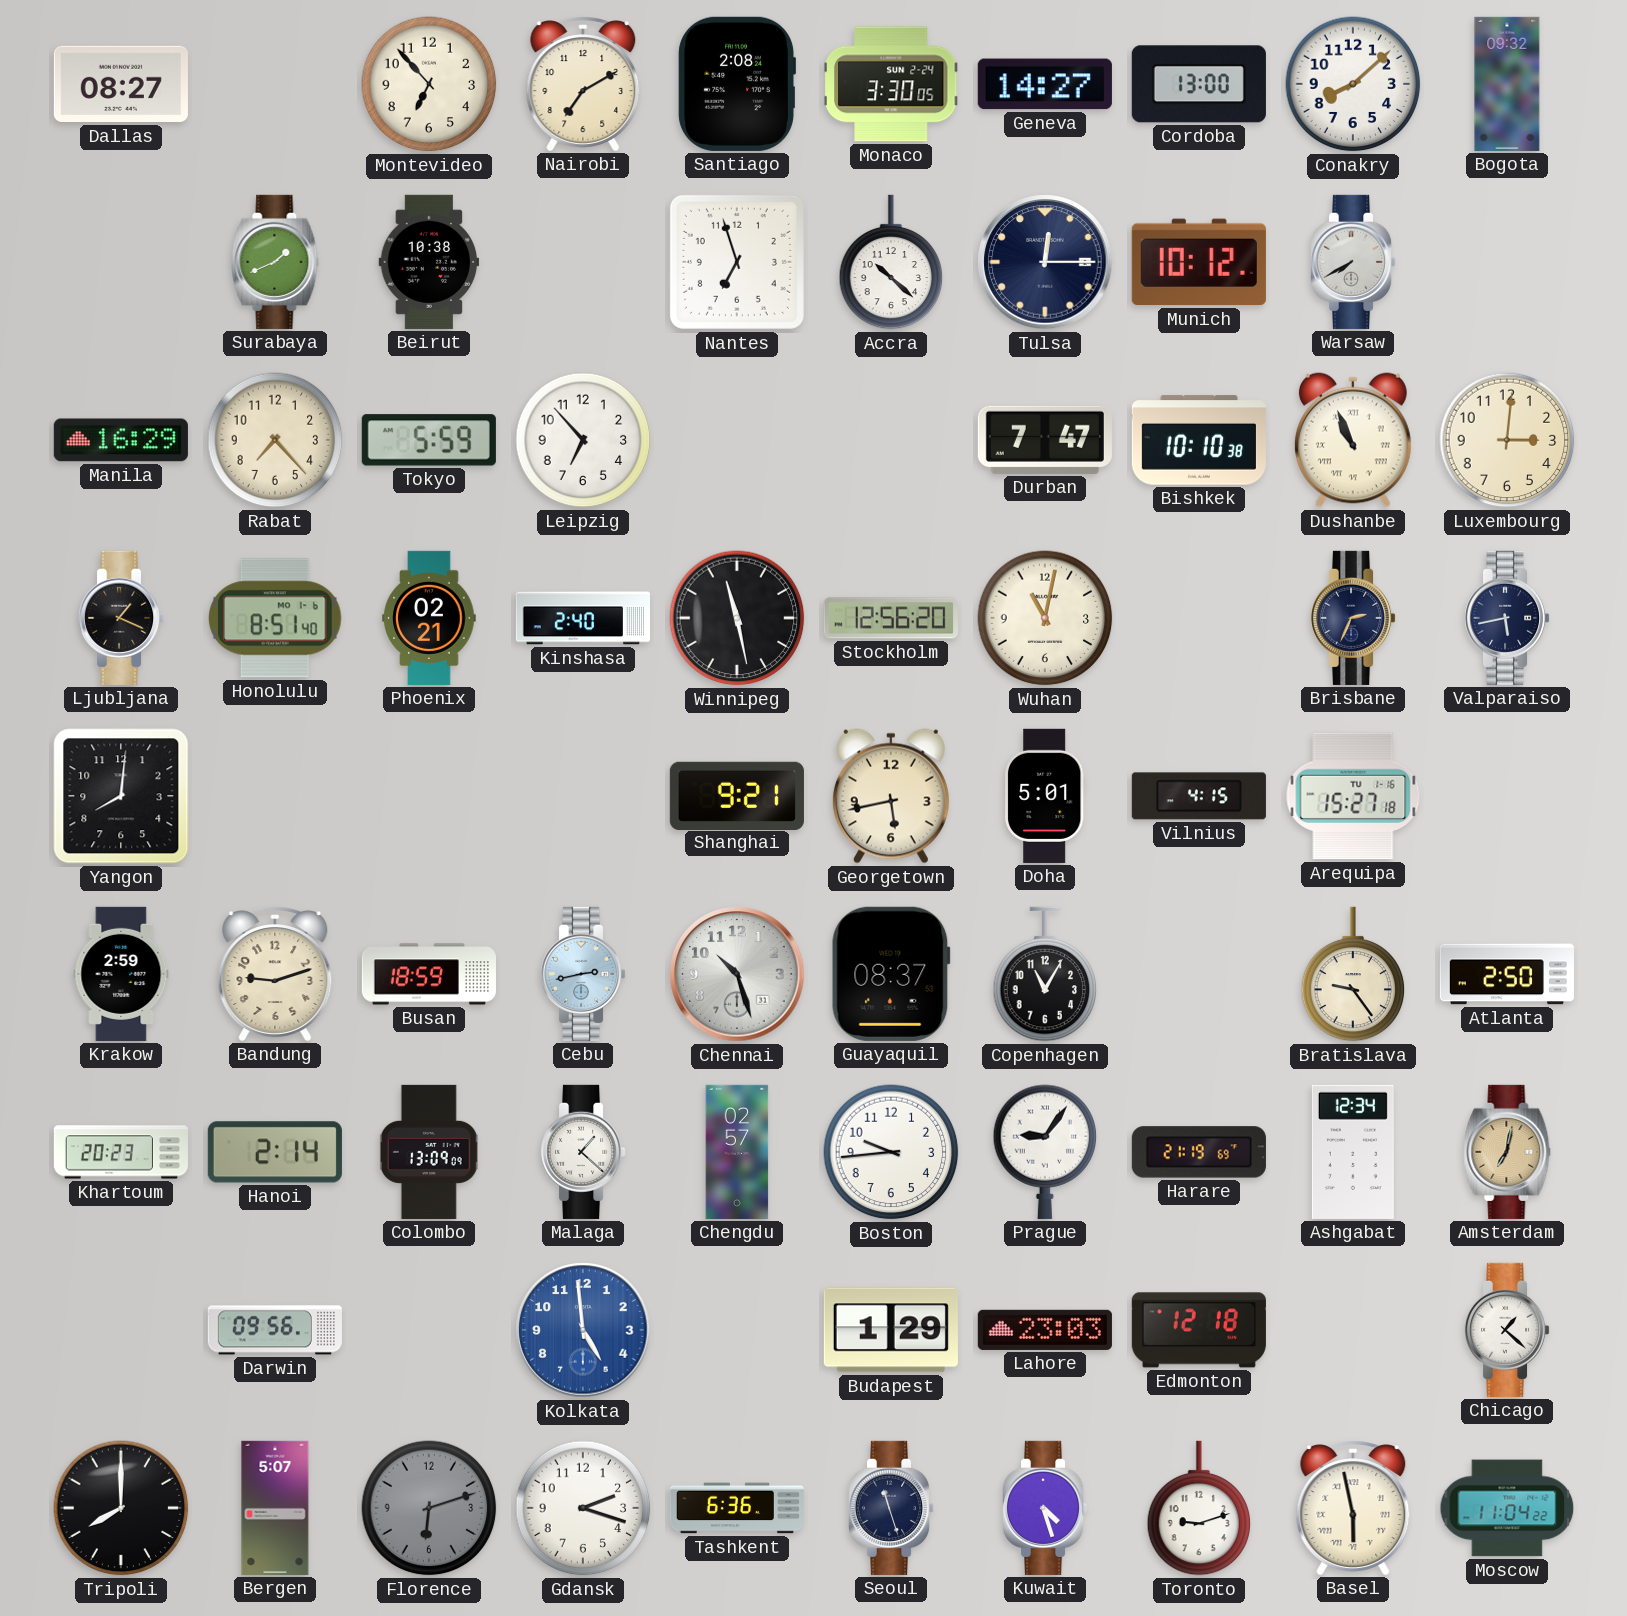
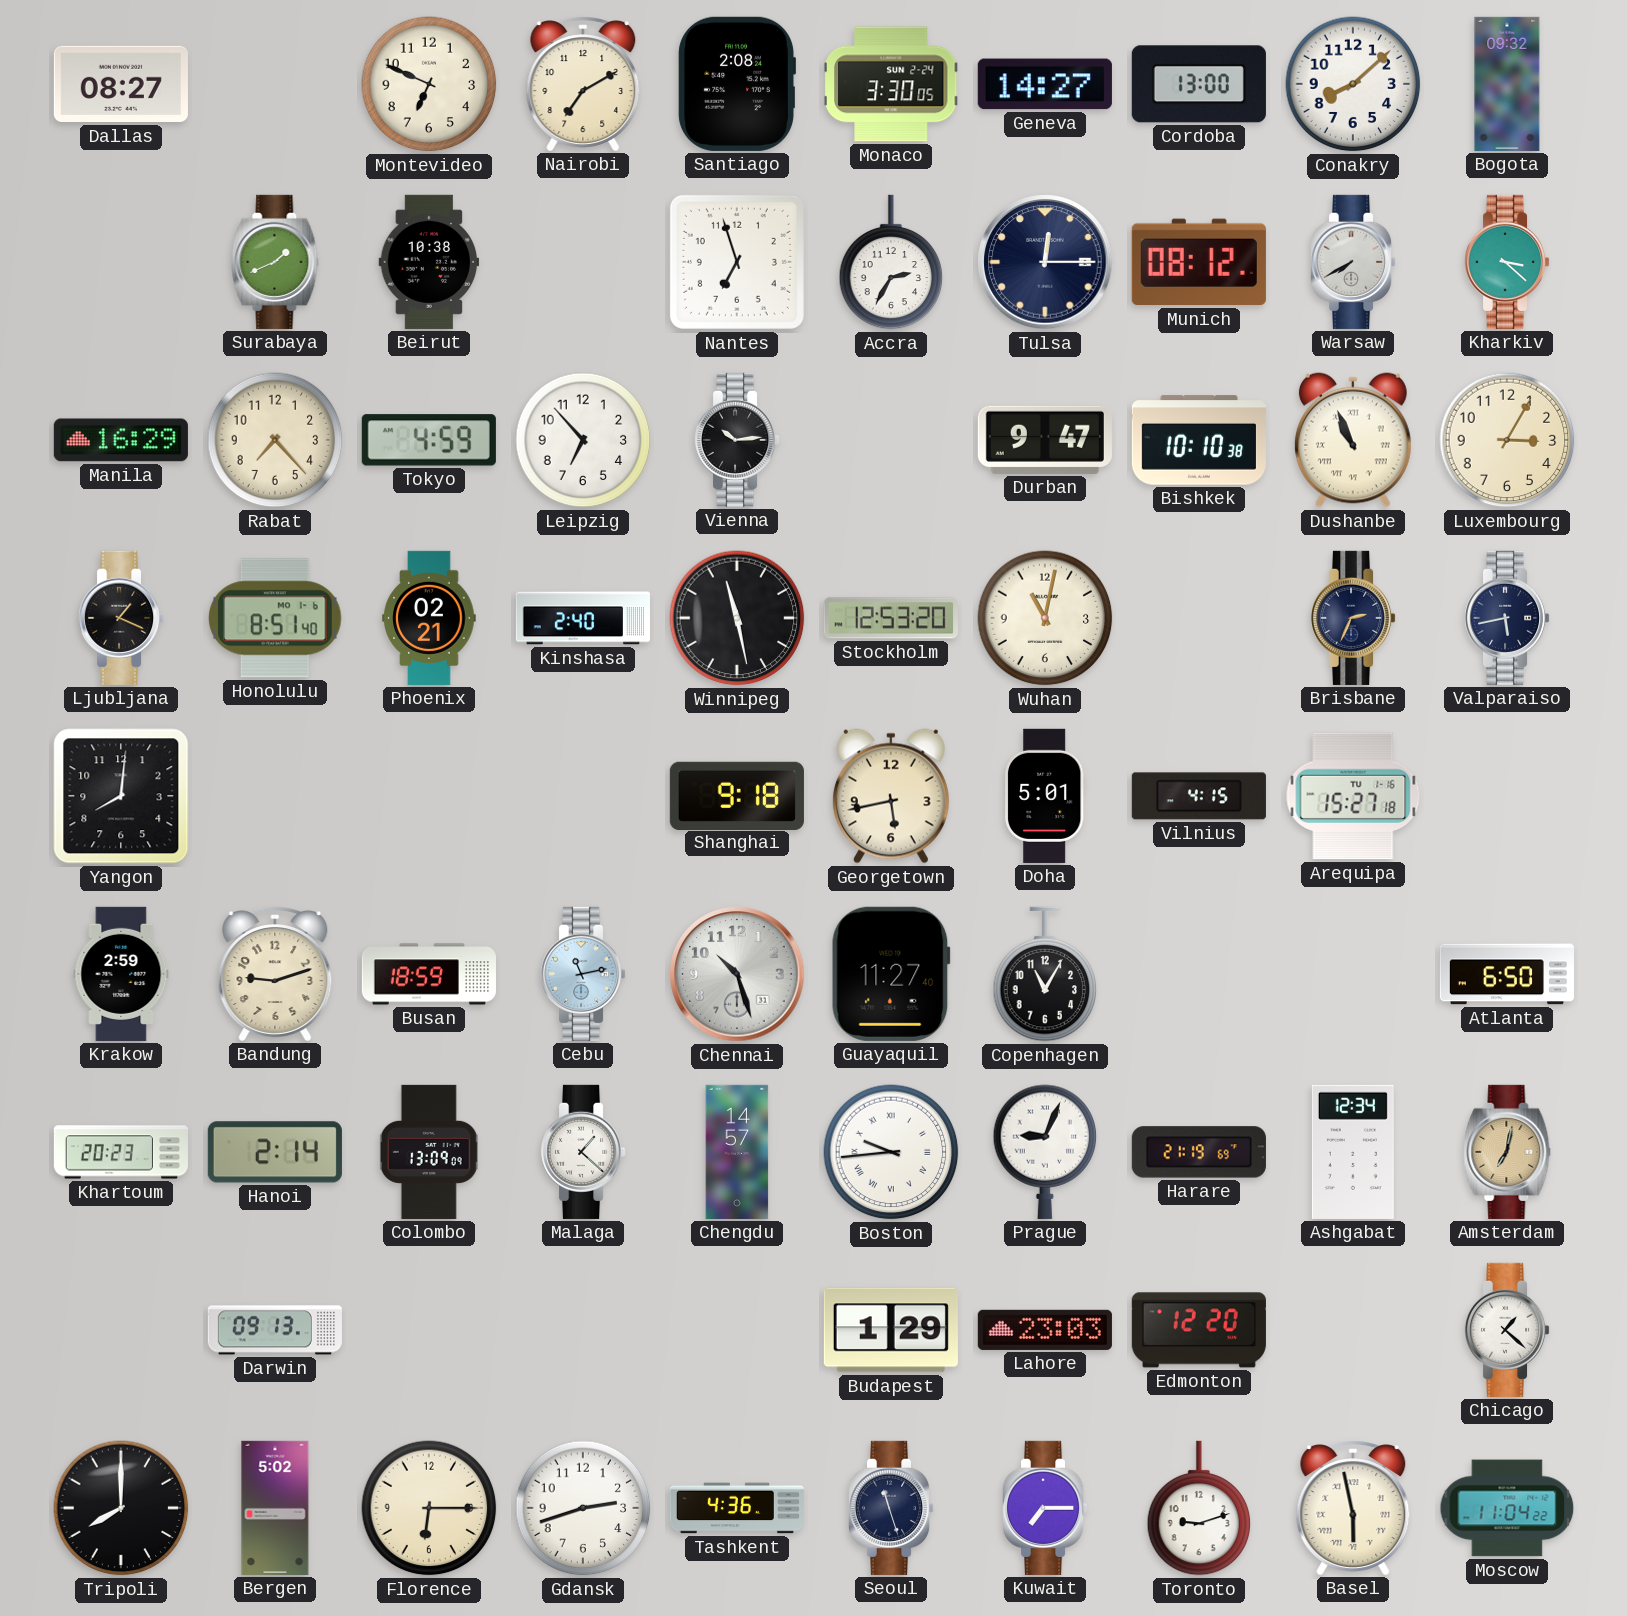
Montevideo: 6:53 -> 6:49
Accra: 10:22 -> 2:35
Munich: 10:12 -> 08:12
Kharkiv: none -> 3:22
Tokyo: 5:59 -> 4:59
Vienna: none -> 10:14
Durban: 7:47 -> 9:47
Luxembourg: 3:01 -> 3:05
Stockholm: 12:56 -> 12:53
Shanghai: 9:21 -> 9:18
Cebu: 2:43 -> 11:13
Guayaquil: 08:37 -> 11:27
Bratislava: 9:24 -> none
Atlanta: 2:50 -> 6:50
Chengdu: 02:57 -> 14:57
Boston numerals: Arabic -> Roman
Prague: 9:06 -> 9:04
Darwin: 09:56 -> 09:13
Kolkata: 4:59 -> none
Edmonton: 12:18 -> 12:20
Bergen: 5:07 -> 5:02
Florence: 6:12 -> 6:15
Florence dial: grey -> cream
Gdansk: 2:18 -> 2:42
Tashkent: 6:36 -> 4:36
Kuwait: 4:27 -> 7:15
